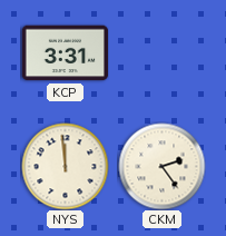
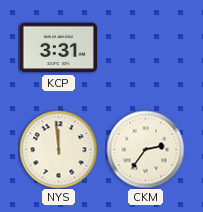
CKM: 2:24 -> 2:36
